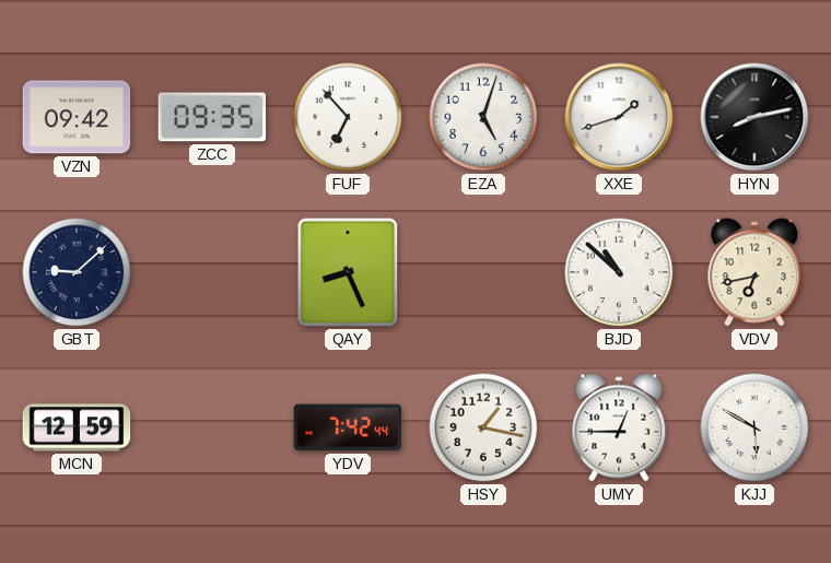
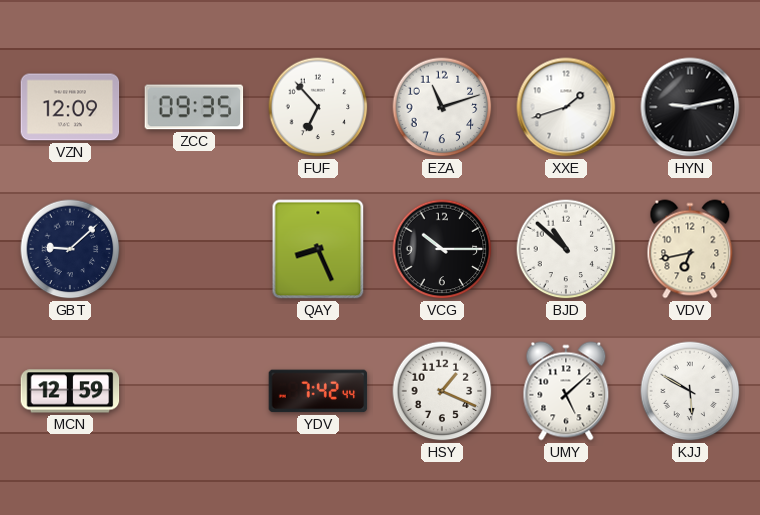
VZN: 09:42 -> 12:09
EZA: 5:03 -> 11:12
HYN: 8:13 -> 9:13
VCG: none -> 10:15
HSY: 1:17 -> 1:19
UMY: 12:45 -> 5:08
